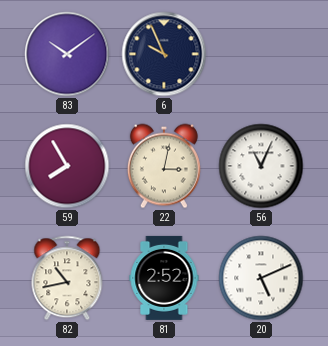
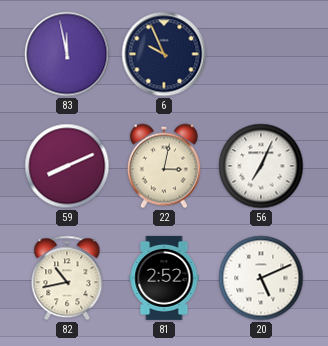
83: 10:09 -> 11:58
59: 7:55 -> 8:11
56: 11:04 -> 7:04
